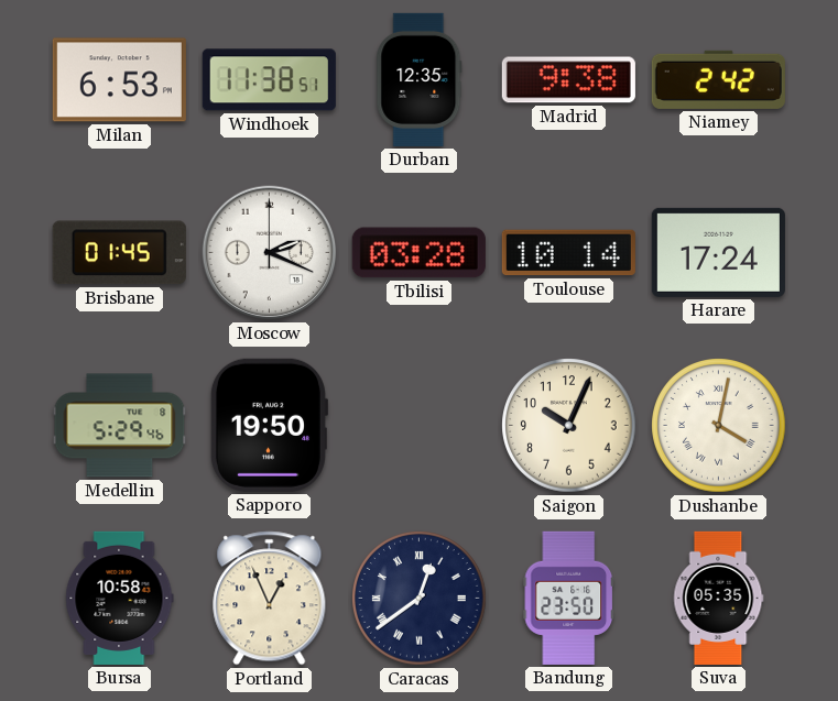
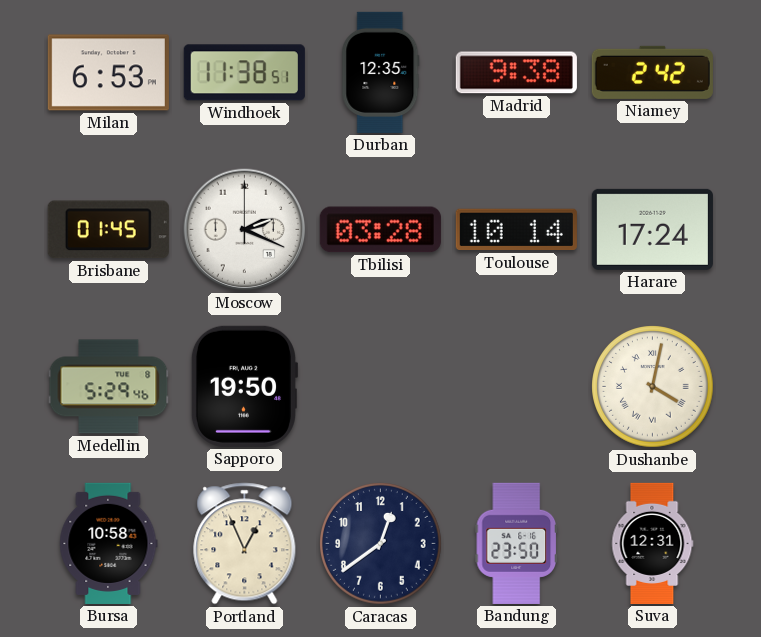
Saigon: 10:04 -> none
Caracas numerals: Roman -> Arabic
Suva: 05:35 -> 12:31
